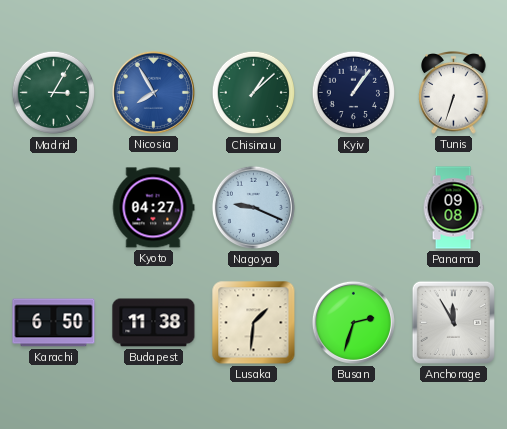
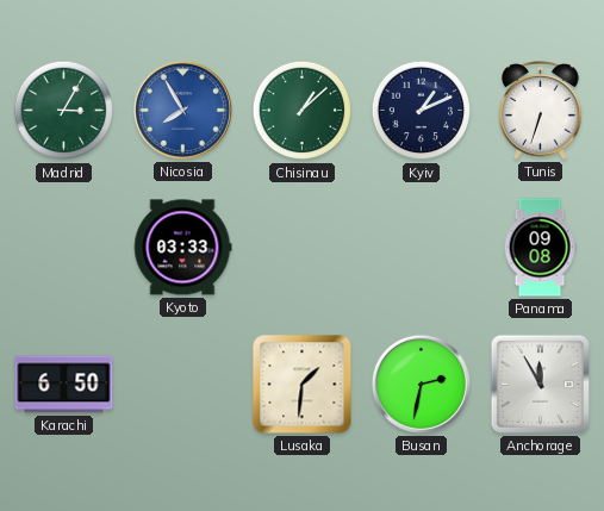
Kyiv: 1:06 -> 1:11
Kyoto: 04:27 -> 03:33
Nagoya: 9:19 -> none
Budapest: 11:38 -> none
Busan: 2:33 -> 2:32
